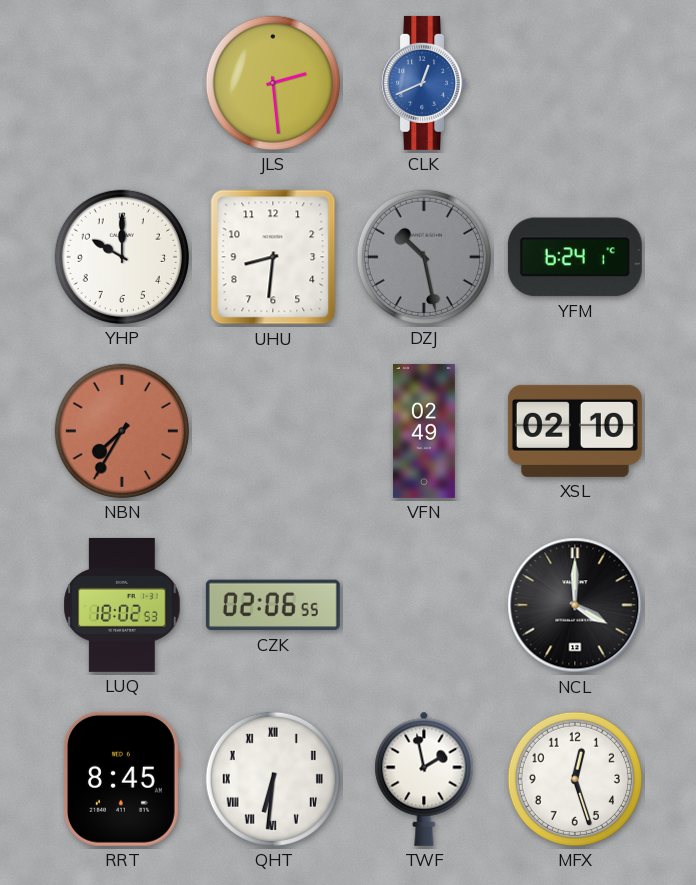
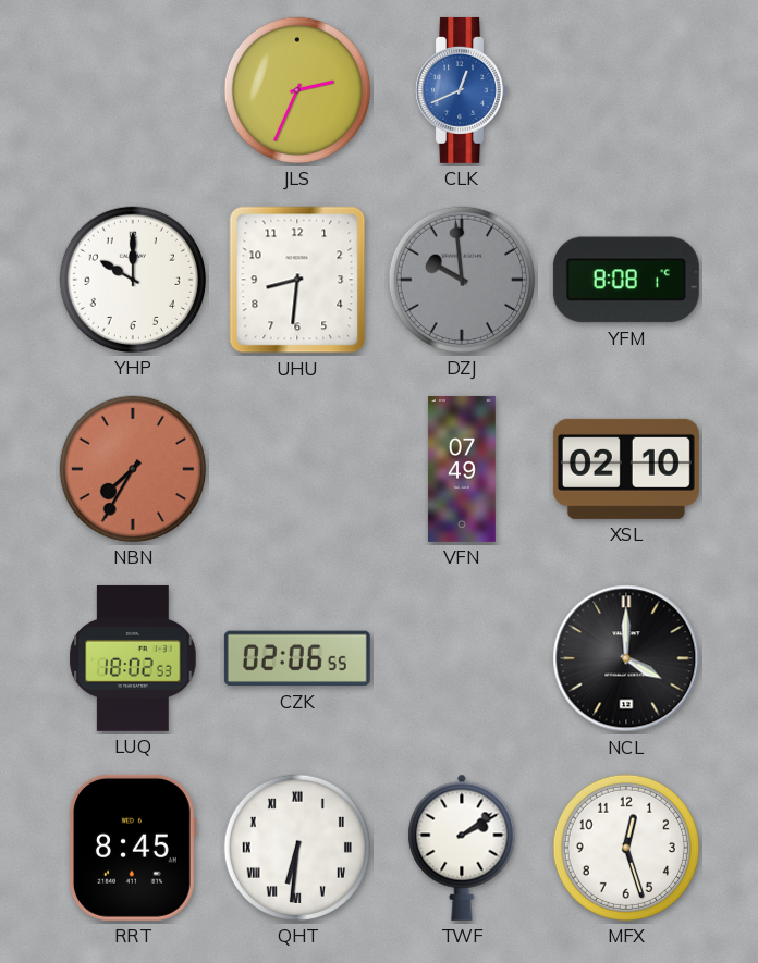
JLS: 2:29 -> 2:34
DZJ: 10:28 -> 9:59
YFM: 6:24 -> 8:08
VFN: 02:49 -> 07:49
TWF: 1:58 -> 2:09
